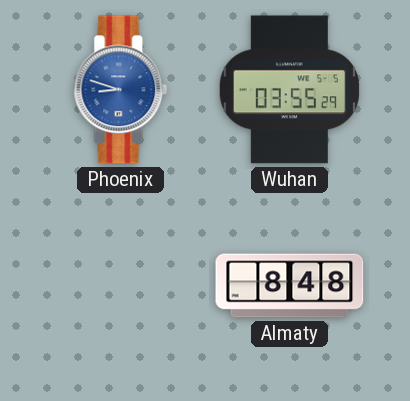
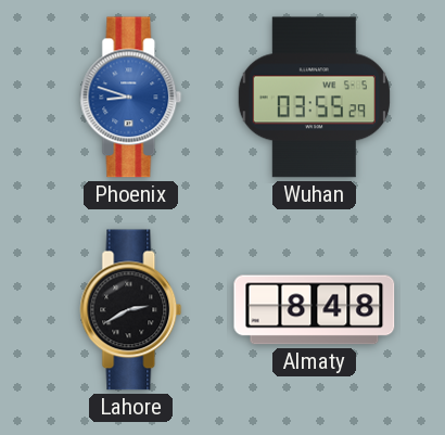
Lahore: none -> 2:40
